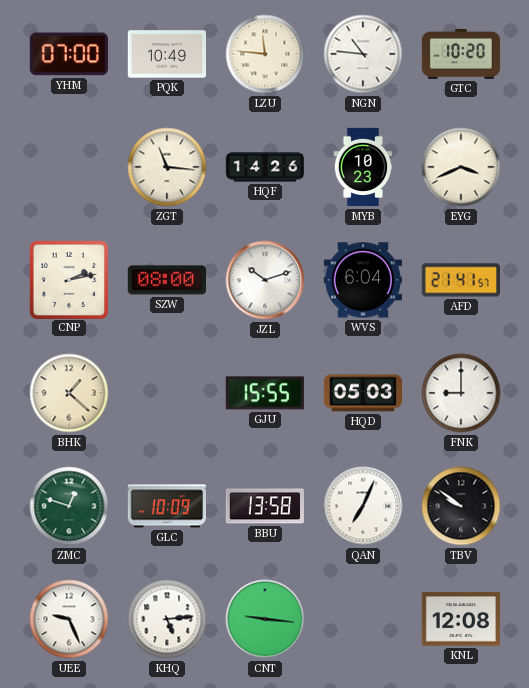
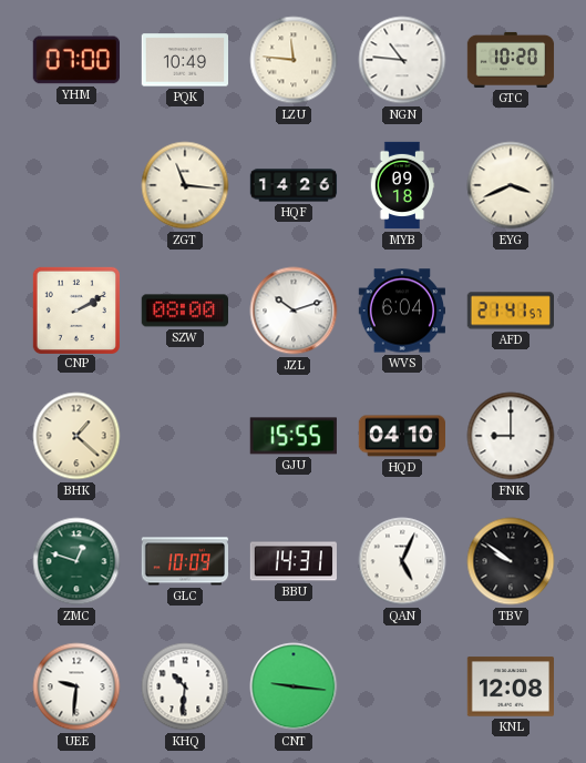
MYB: 10:23 -> 09:18
CNP: 2:13 -> 2:10
HQD: 05:03 -> 04:10
BBU: 13:58 -> 14:31
QAN: 7:04 -> 5:04
UEE: 9:26 -> 9:31
KHQ: 5:14 -> 10:31
